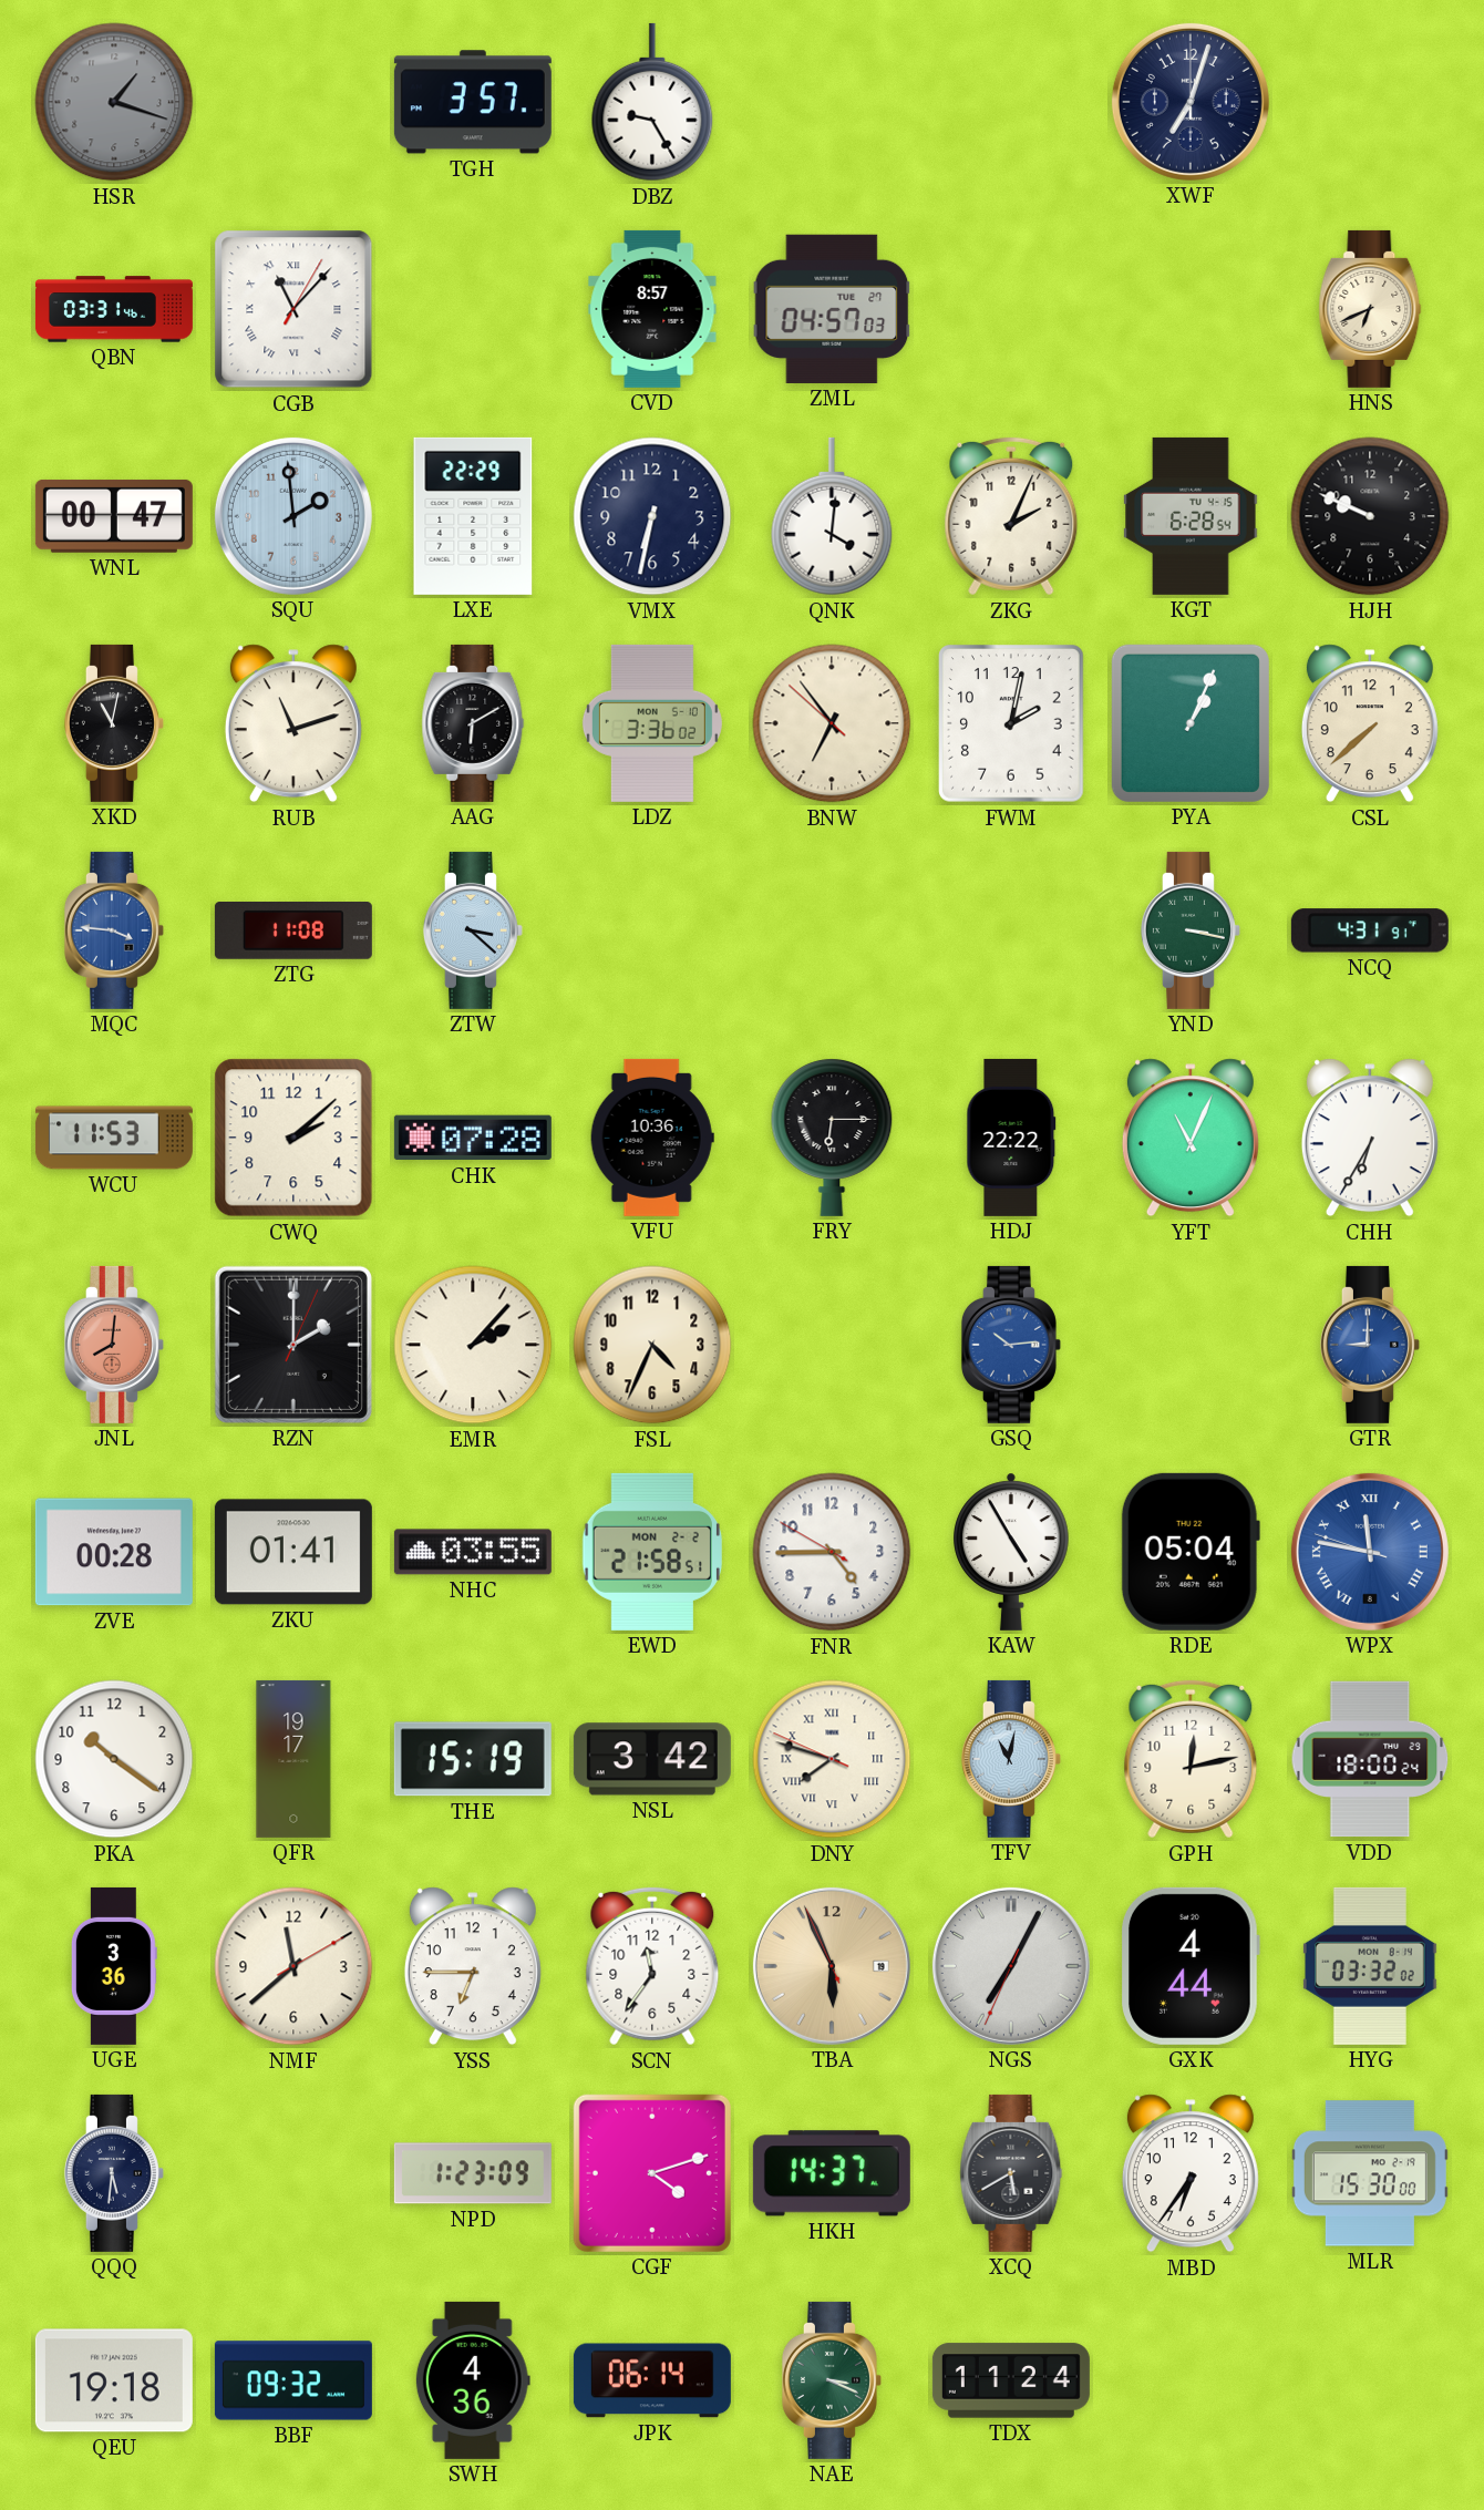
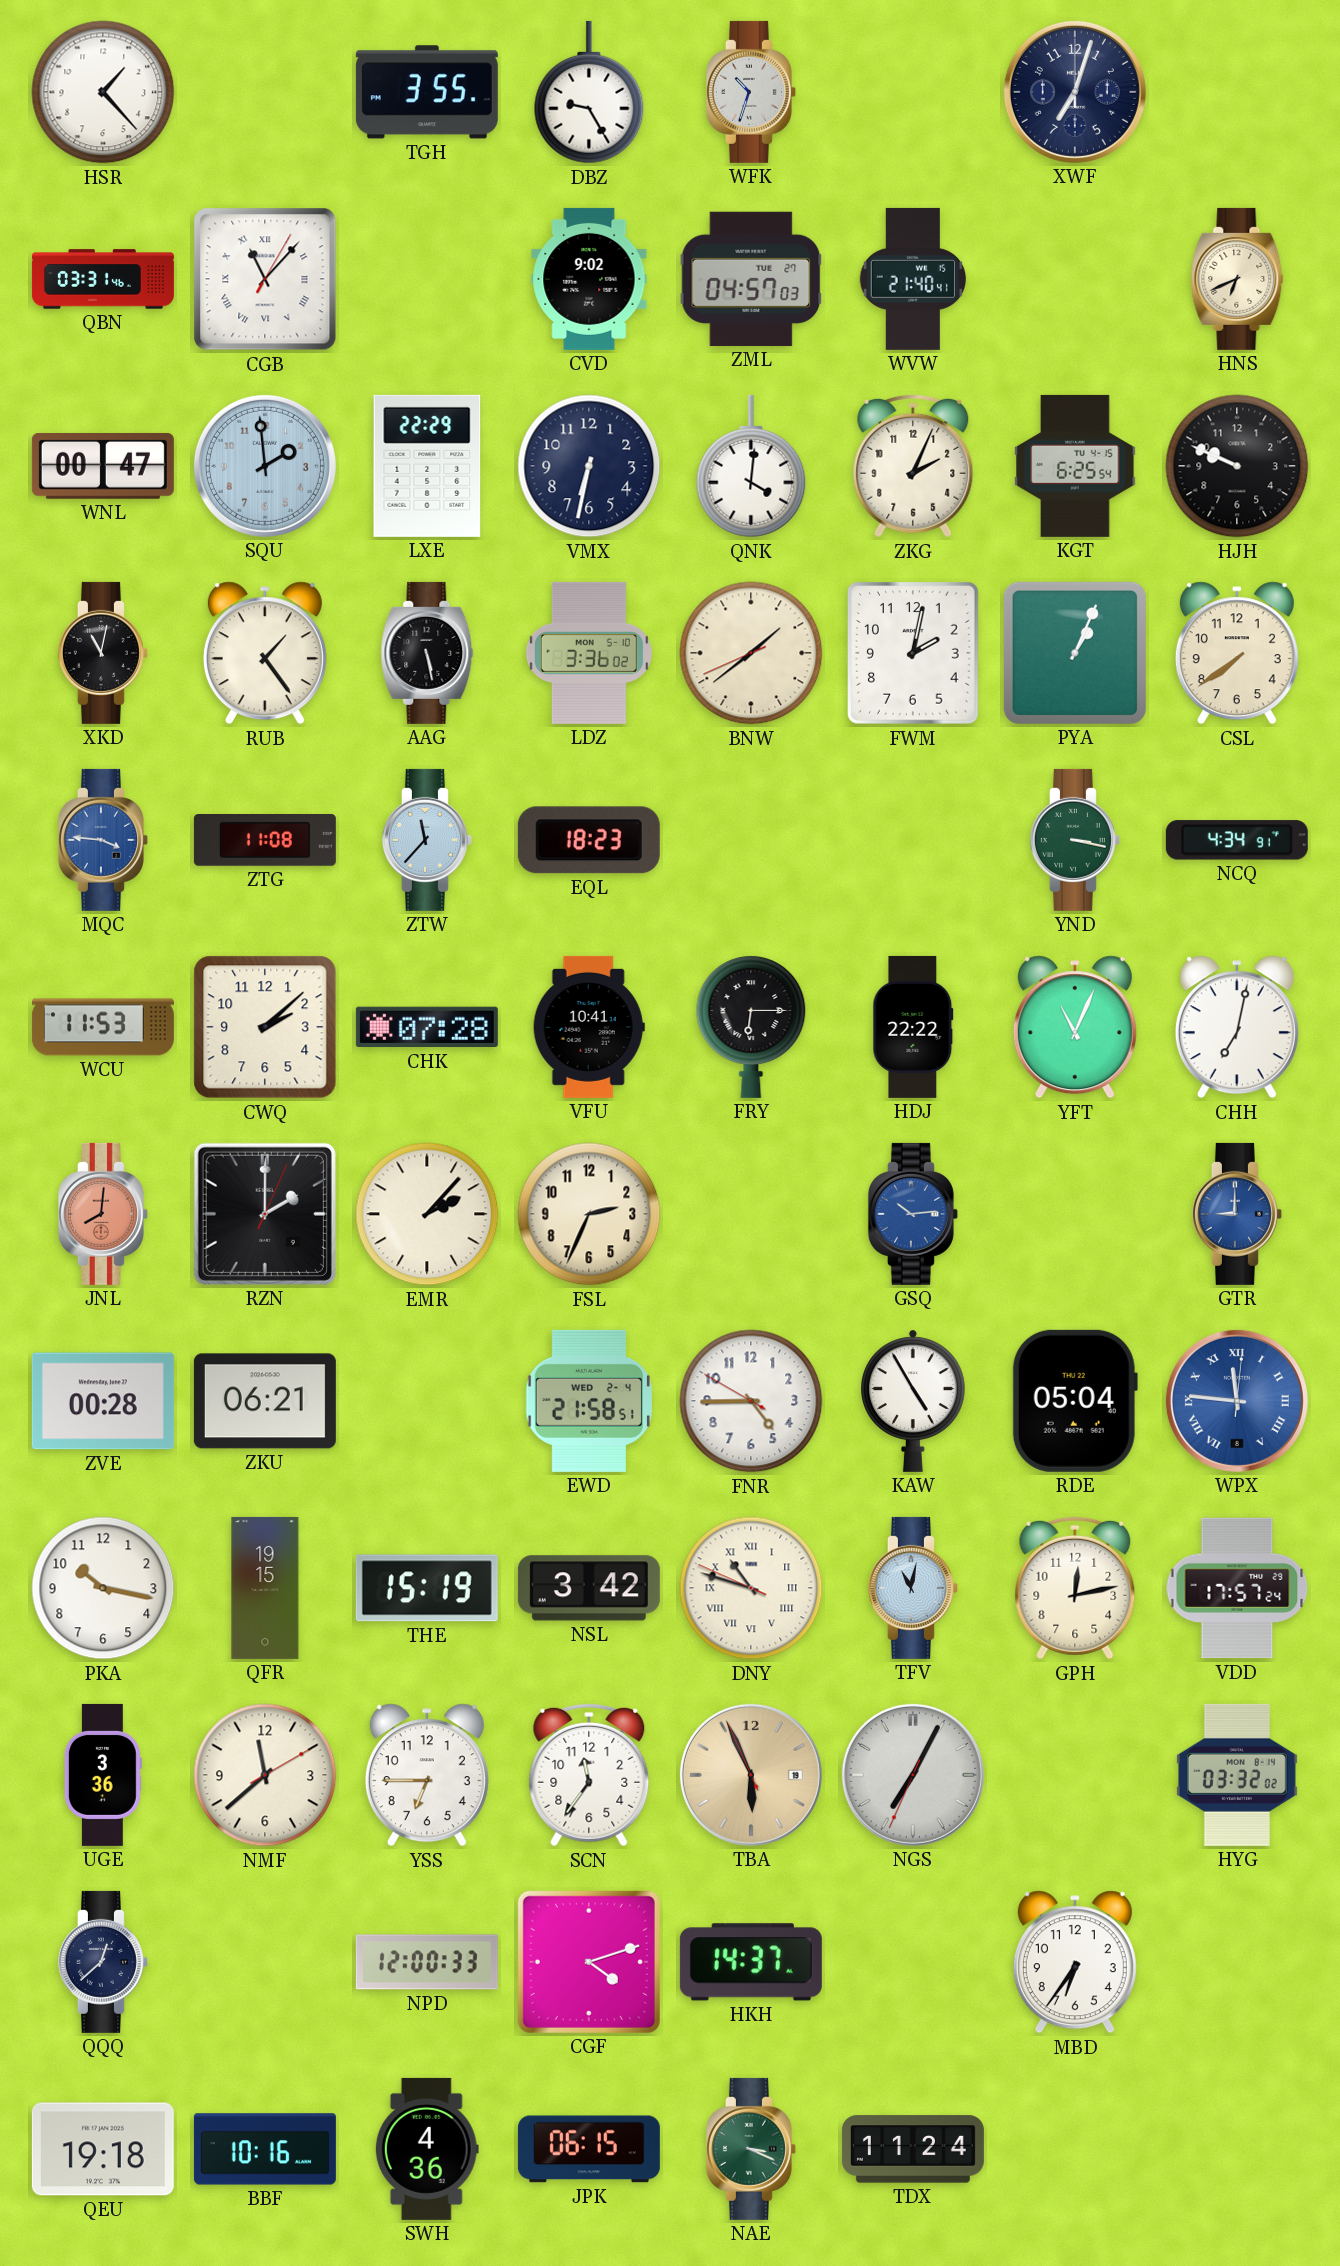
HSR: 1:18 -> 1:23
HSR dial: grey -> white
TGH: 3:57 -> 3:55
WFK: none -> 10:33
CVD: 8:57 -> 9:02
WVW: none -> 21:40
KGT: 6:28 -> 6:25
RUB: 11:12 -> 1:24
AAG: 6:10 -> 5:28
BNW: 6:53 -> 1:38
CSL: 7:38 -> 7:39
ZTW: 3:22 -> 11:37
EQL: none -> 18:23
NCQ: 4:31 -> 4:34
VFU: 10:36 -> 10:41
CHH: 6:35 -> 7:02
FSL: 4:34 -> 2:34
ZKU: 01:41 -> 06:21
NHC: 03:55 -> none
EWD date: MON 2-2 -> WED 2-4
WPX: 11:46:48 -> 11:46:01
PKA: 10:21 -> 10:17
QFR: 19:17 -> 19:15
DNY: 7:47 -> 10:47
VDD: 18:00 -> 17:57
GXK: 4:44 -> none
QQQ: 5:31 -> 12:38
NPD: 1:23 -> 12:00
XCQ: 5:40 -> none
MLR: 15:30 -> none
BBF: 09:32 -> 10:16
JPK: 06:14 -> 06:15
